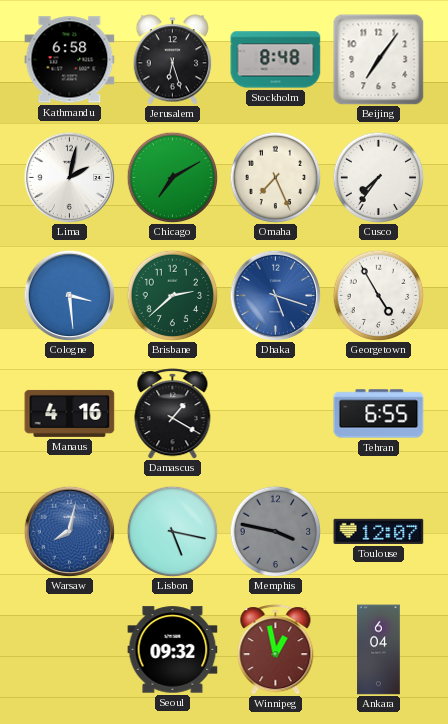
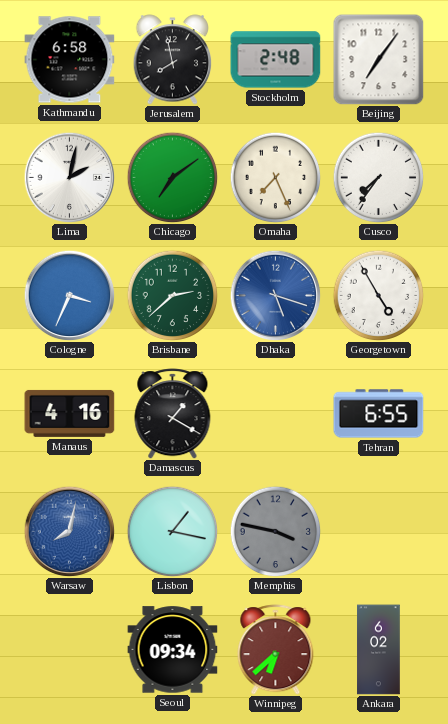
Jerusalem: 6:27 -> 7:58
Stockholm: 8:48 -> 2:48
Chicago: 7:10 -> 7:09
Cologne: 3:29 -> 3:34
Lisbon: 5:17 -> 1:17
Toulouse: 12:07 -> none
Seoul: 09:32 -> 09:34
Winnipeg: 12:58 -> 6:38
Ankara: 6:04 -> 6:02
